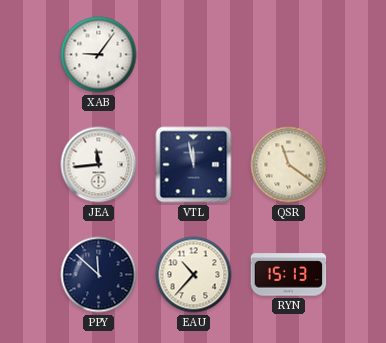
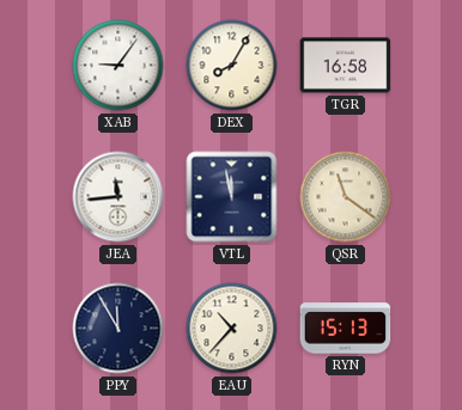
DEX: none -> 8:05
TGR: none -> 16:58
PPY: 11:52 -> 11:55
